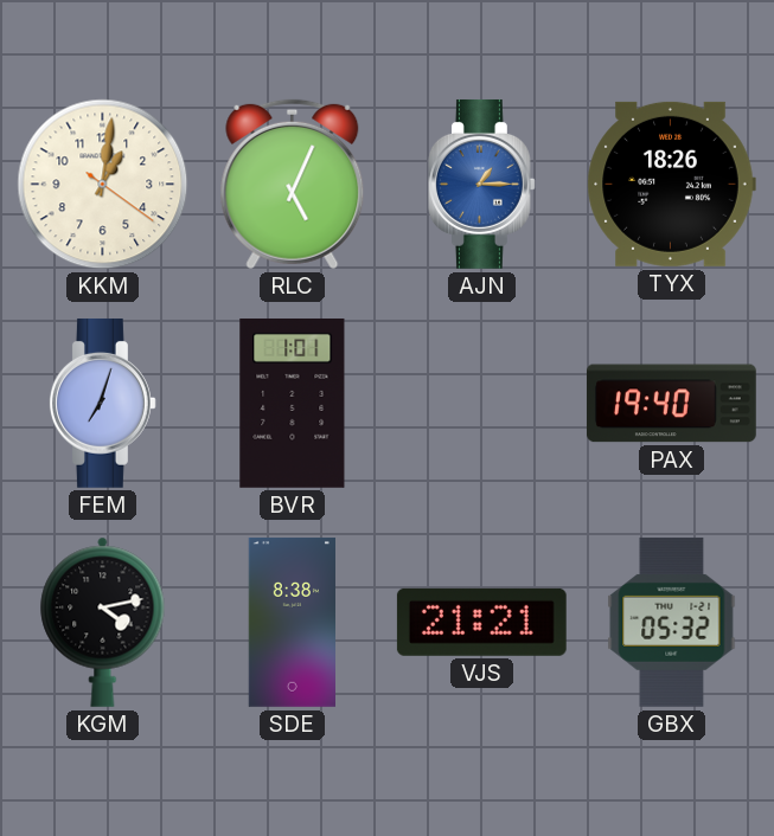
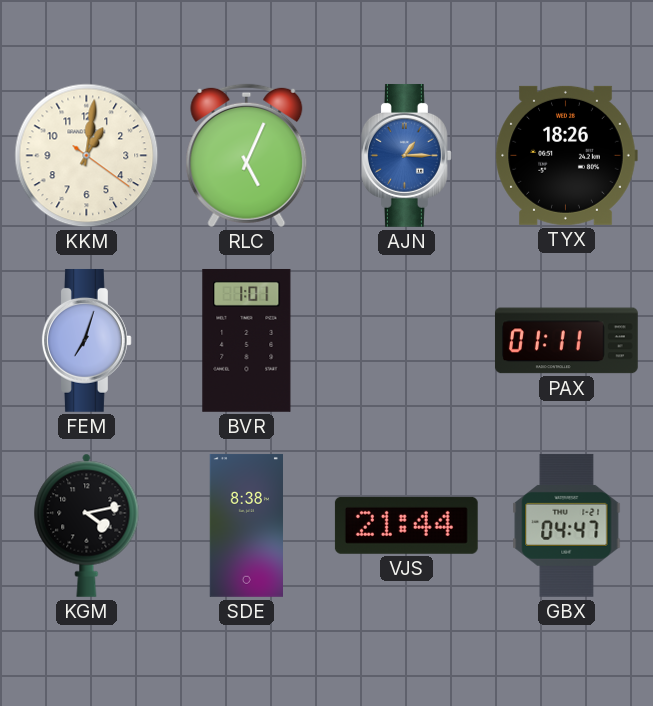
PAX: 19:40 -> 01:11
VJS: 21:21 -> 21:44
GBX: 05:32 -> 04:47
